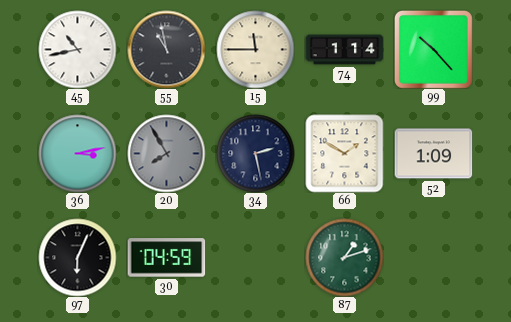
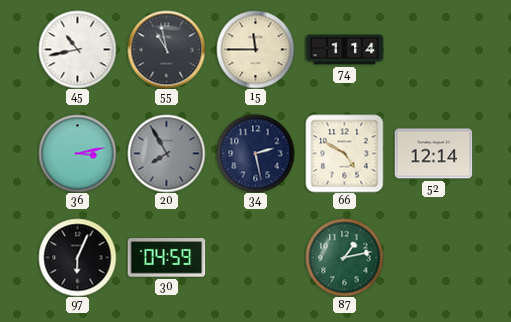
99: 10:23 -> none
66: 1:50 -> 4:50
52: 1:09 -> 12:14
87: 1:12 -> 1:13
